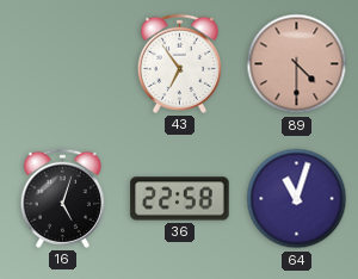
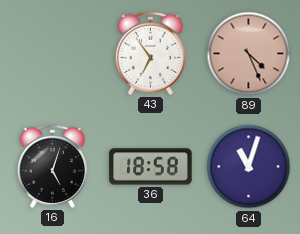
89: 4:30 -> 4:26
36: 22:58 -> 18:58
